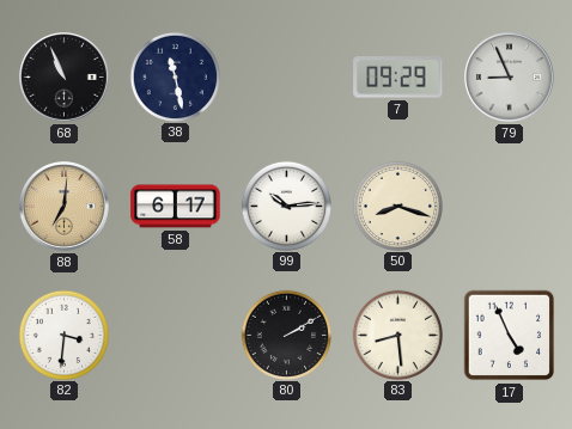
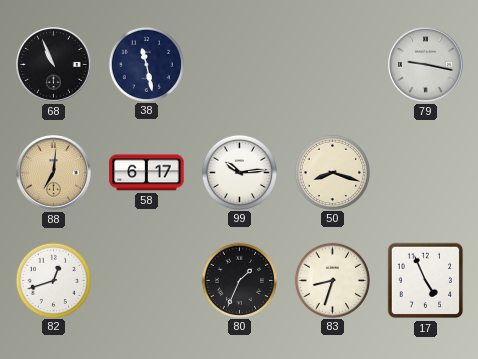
7: 09:29 -> none
79: 8:56 -> 9:17
82: 3:31 -> 12:42
80: 2:10 -> 1:34
83: 8:29 -> 8:33
